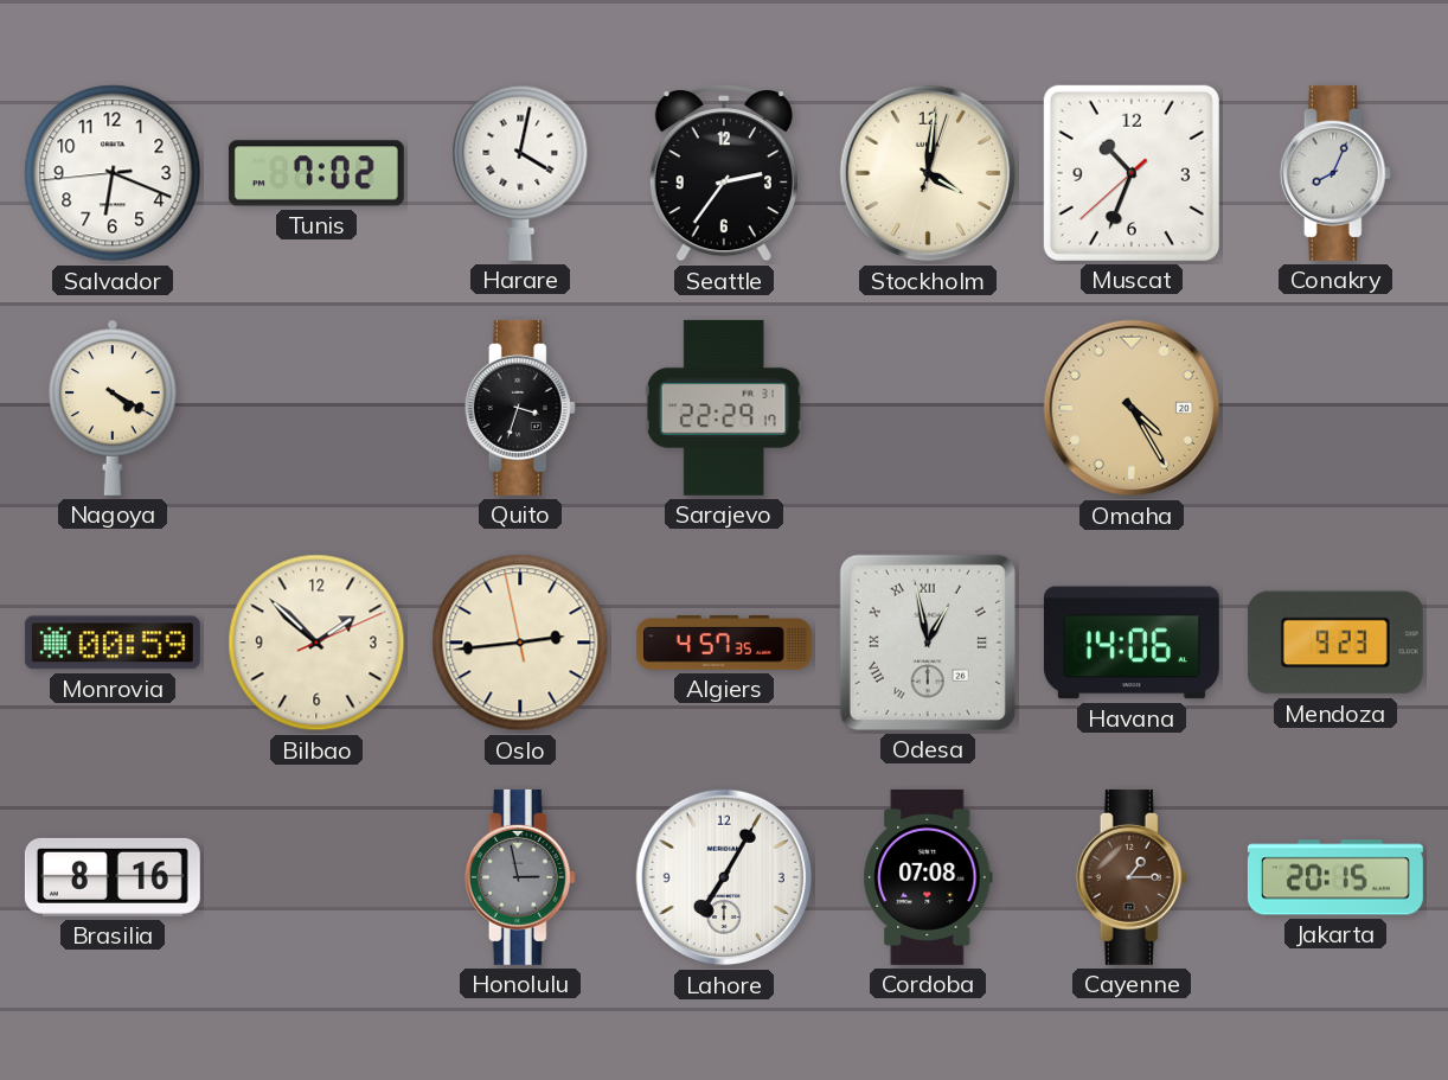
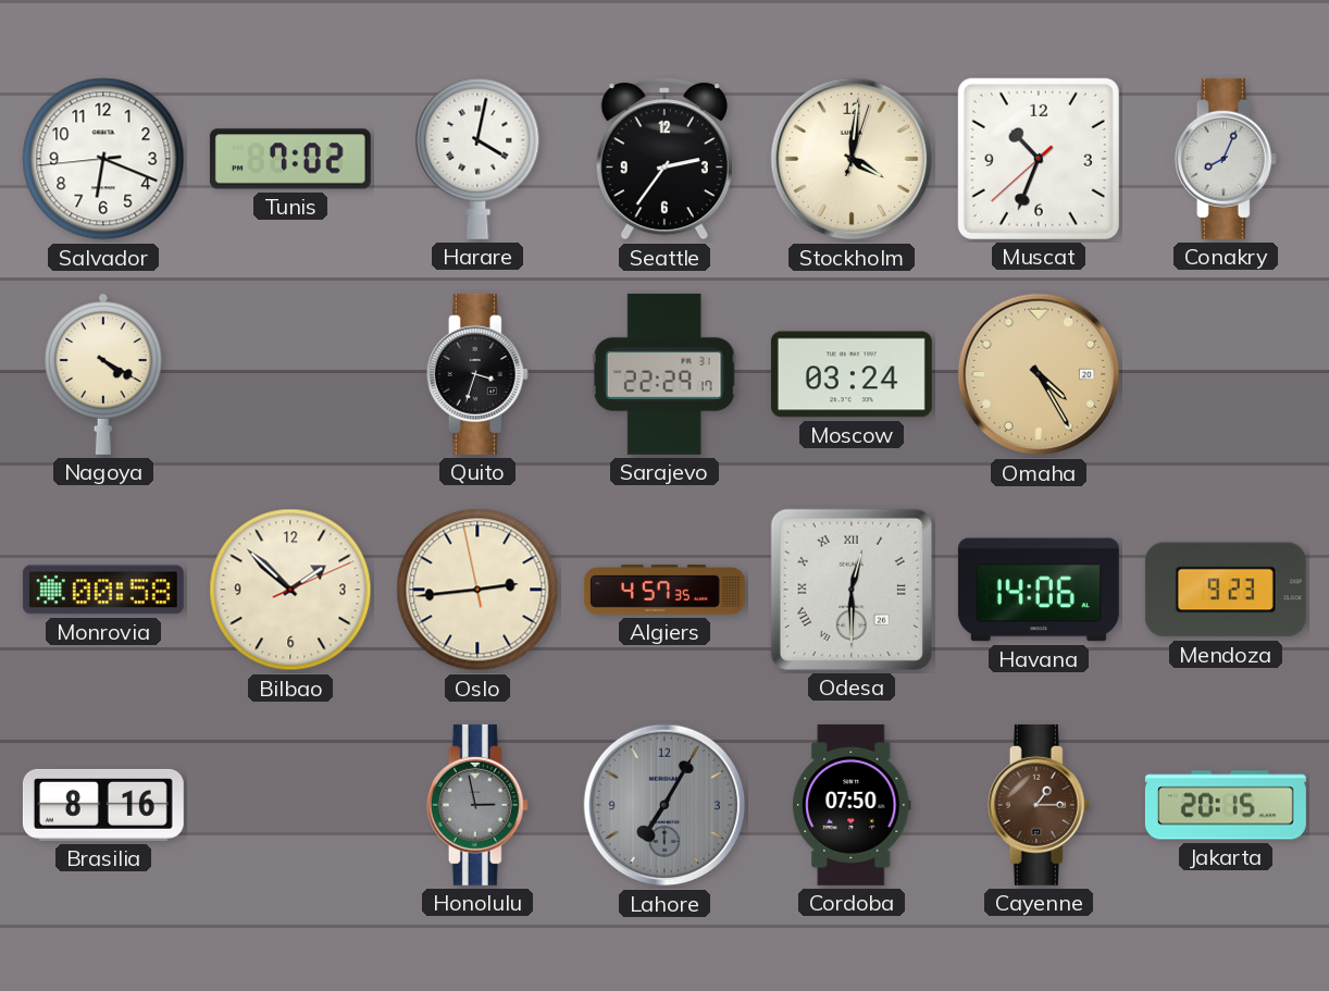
Moscow: none -> 03:24
Monrovia: 00:59 -> 00:58
Odesa: 12:58 -> 12:30
Lahore dial: white -> grey
Cordoba: 07:08 -> 07:50
